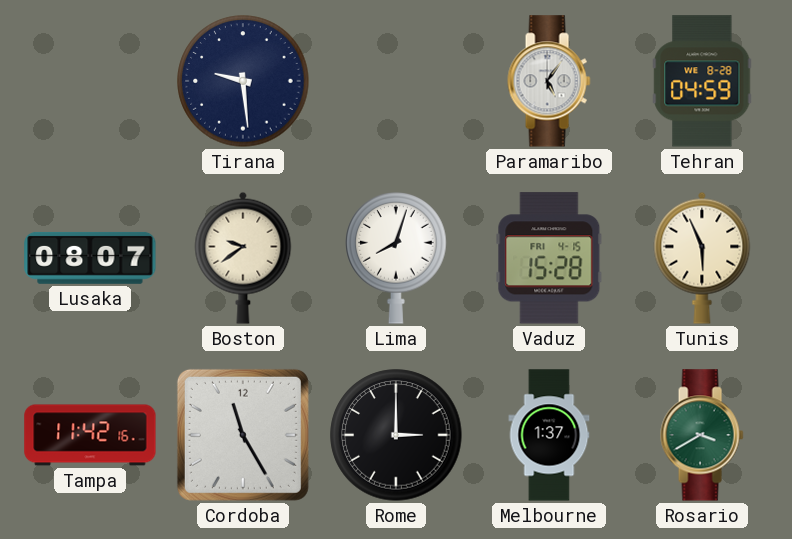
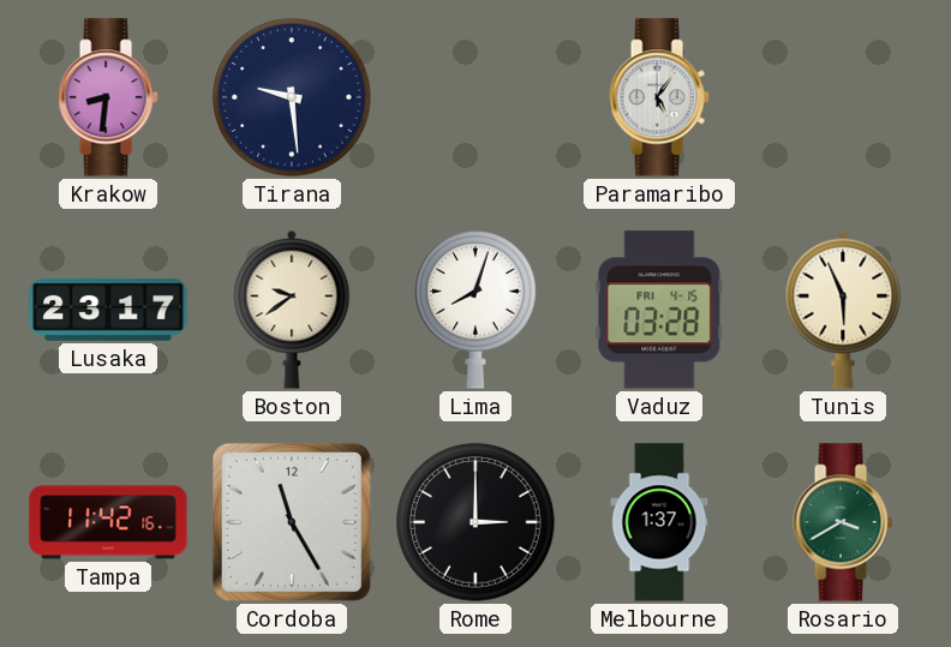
Krakow: none -> 8:31
Tehran: 04:59 -> none
Lusaka: 08:07 -> 23:17
Vaduz: 15:28 -> 03:28
